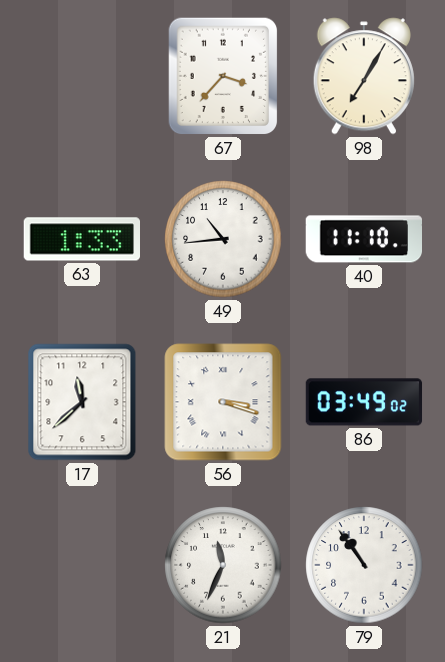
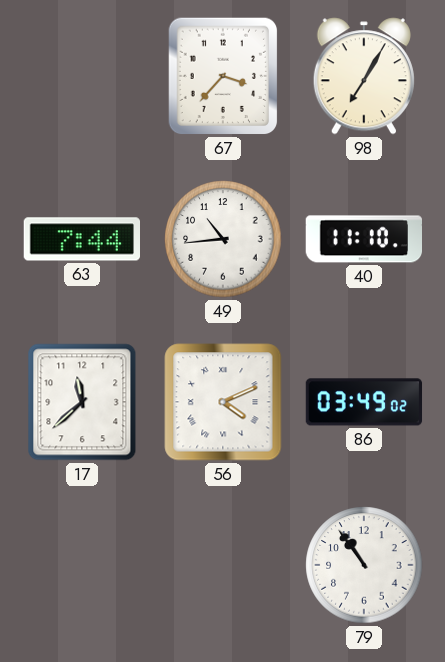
63: 1:33 -> 7:44
56: 3:18 -> 4:11
21: 11:34 -> none
